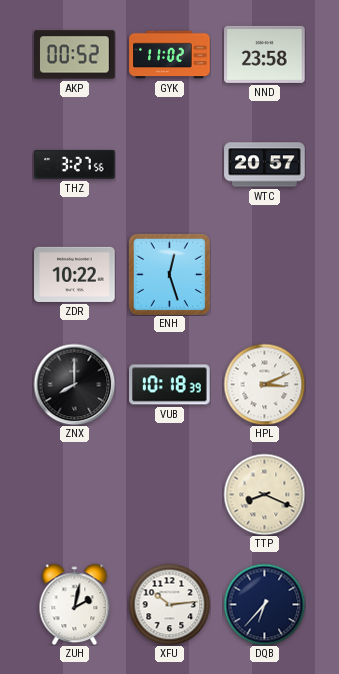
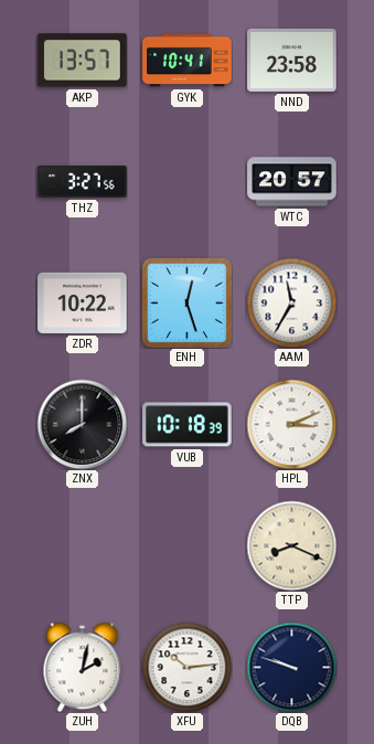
AKP: 00:52 -> 13:57
GYK: 11:02 -> 10:41
AAM: none -> 11:35
DQB: 6:37 -> 9:48
